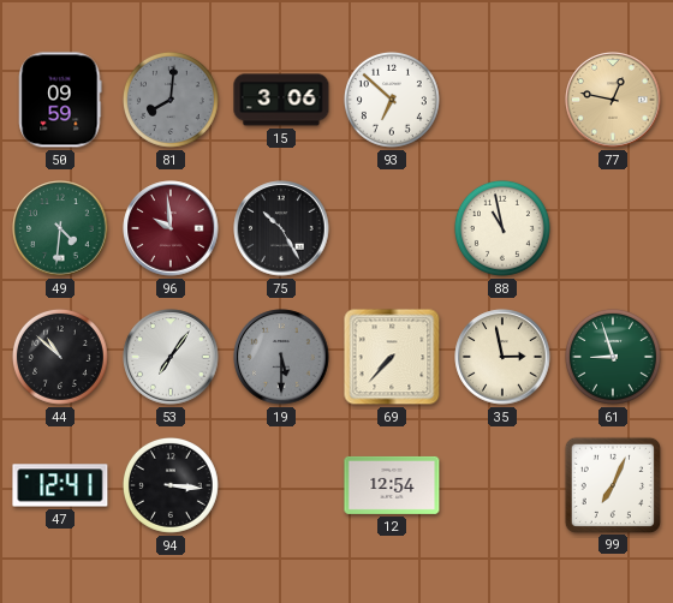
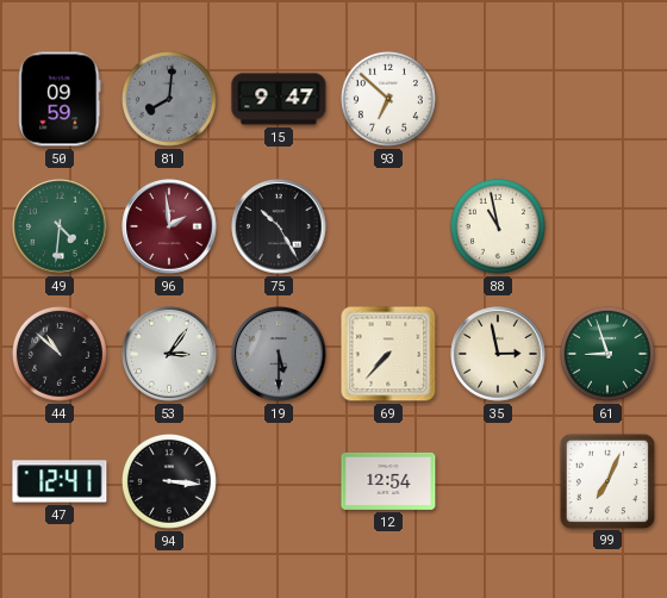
15: 3:06 -> 9:47
77: 12:47 -> none
96: 9:59 -> 1:59
53: 7:06 -> 3:06
